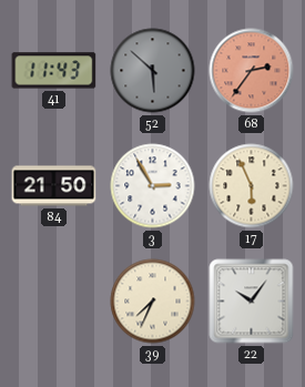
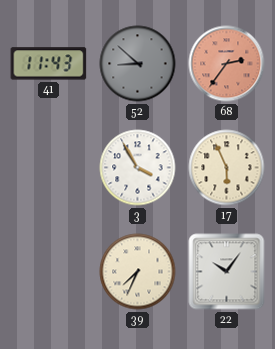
52: 5:52 -> 8:52
84: 21:50 -> none
3: 2:55 -> 3:55
